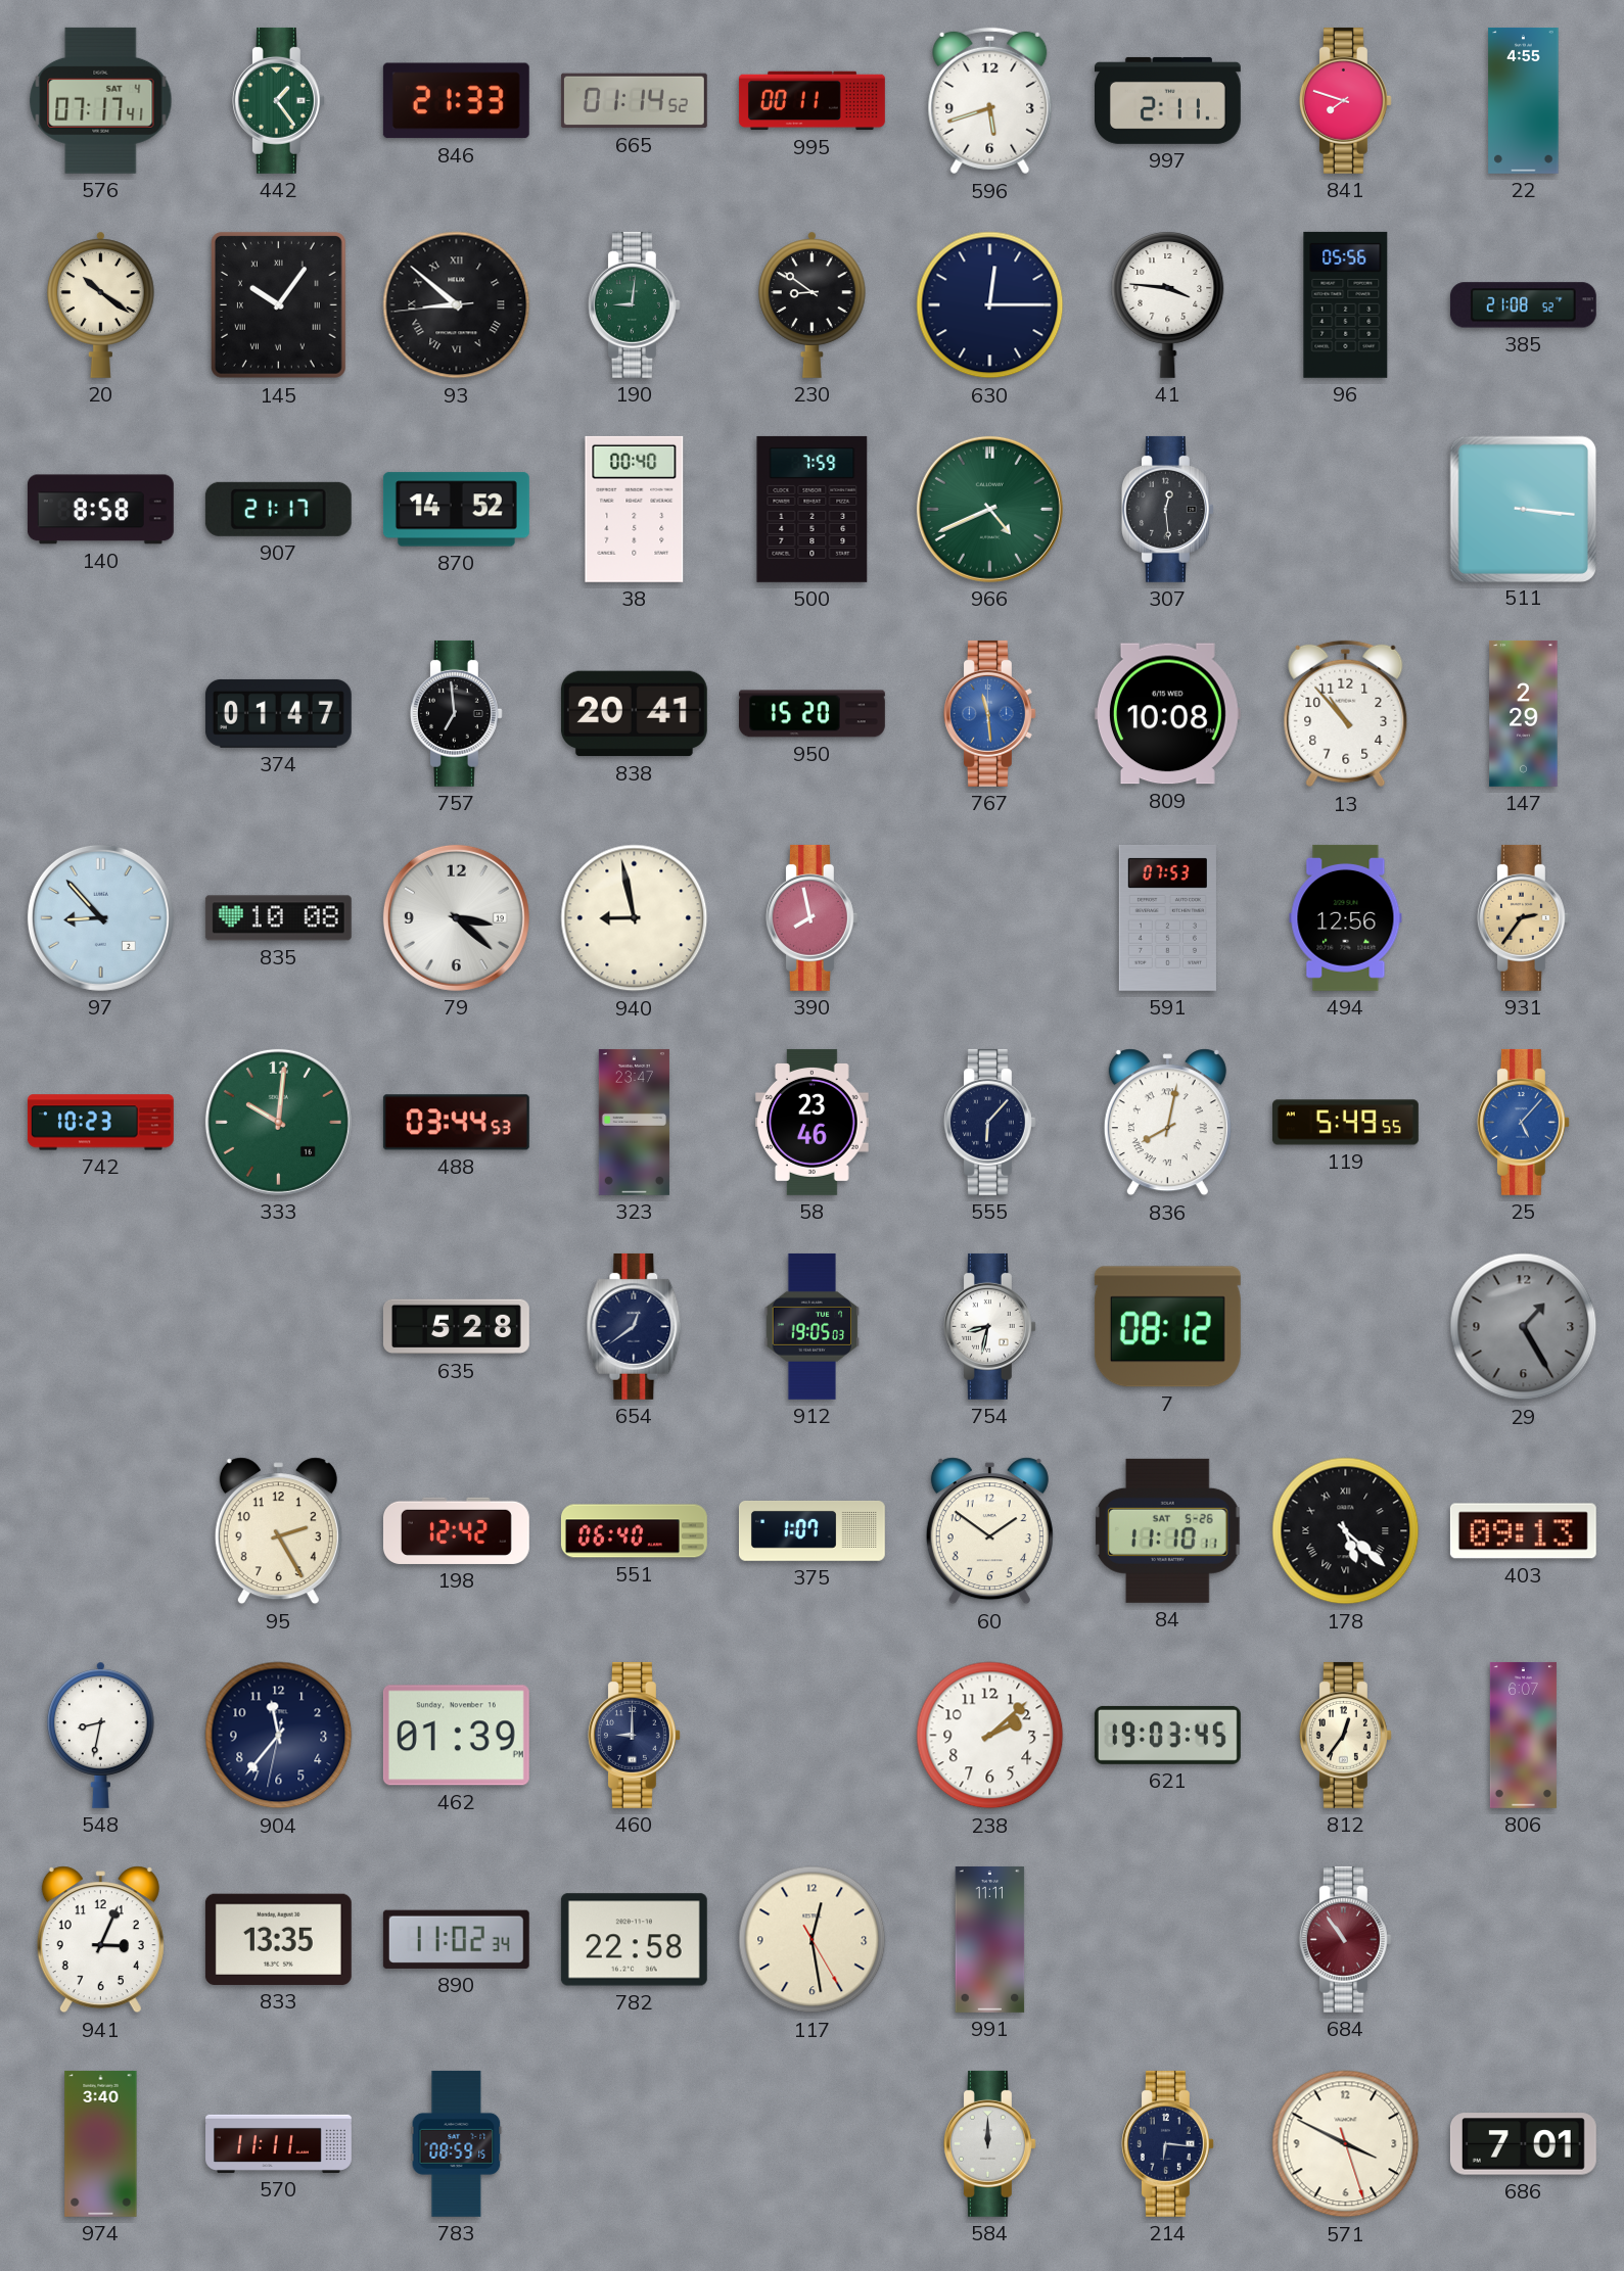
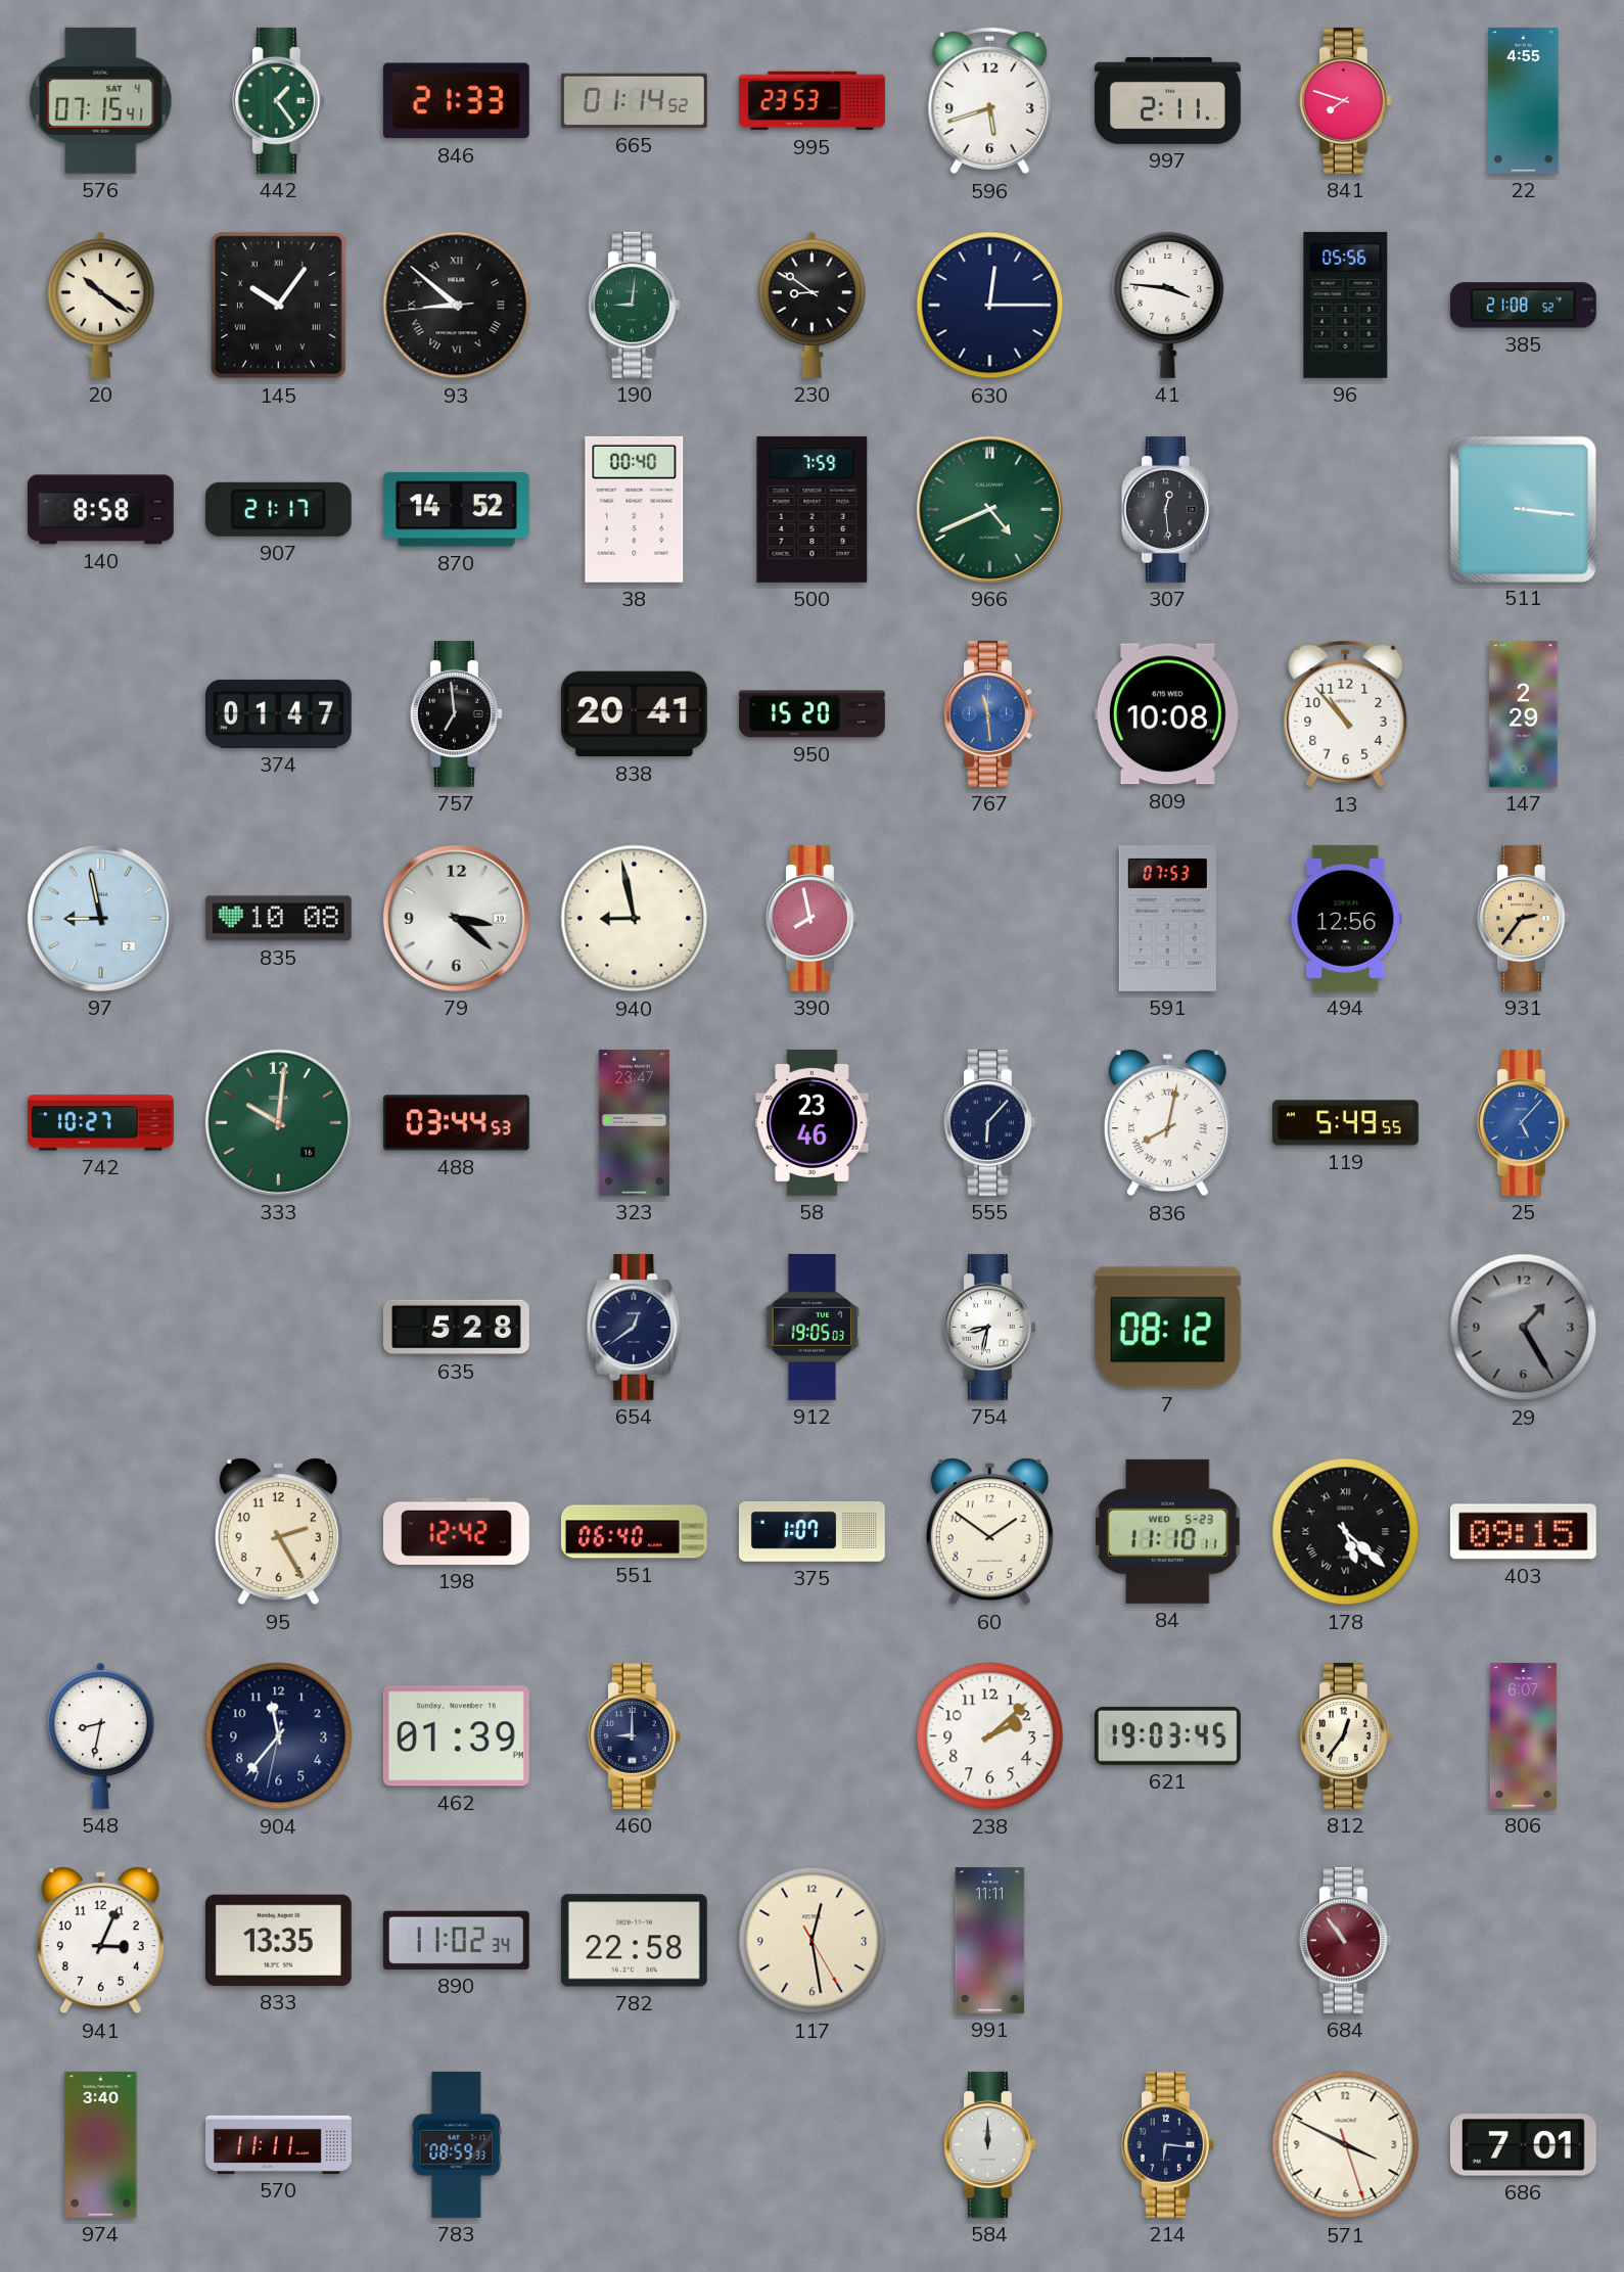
576: 07:17 -> 07:15
995: 00:11 -> 23:53
97: 8:53 -> 8:58
742: 10:23 -> 10:27
84 date: SAT 5-26 -> WED 5-23
403: 09:13 -> 09:15
783: 08:59:15 -> 08:59:33
